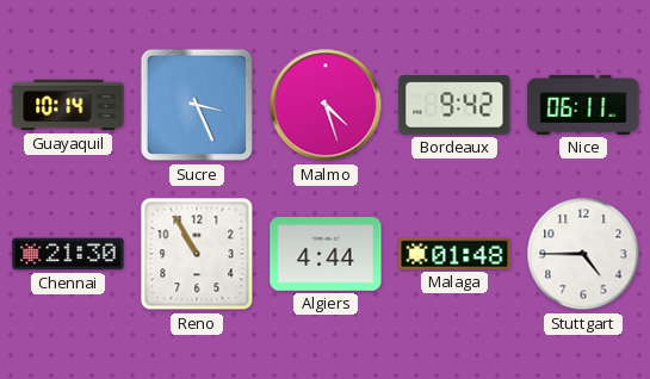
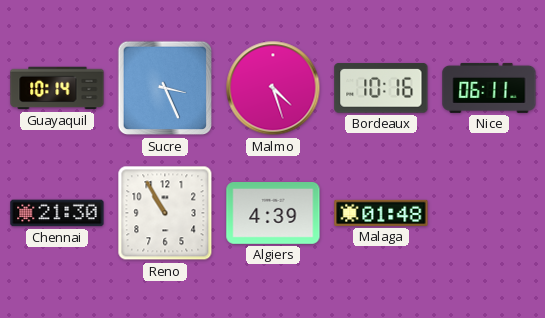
Bordeaux: 9:42 -> 10:16
Algiers: 4:44 -> 4:39
Stuttgart: 4:45 -> none
